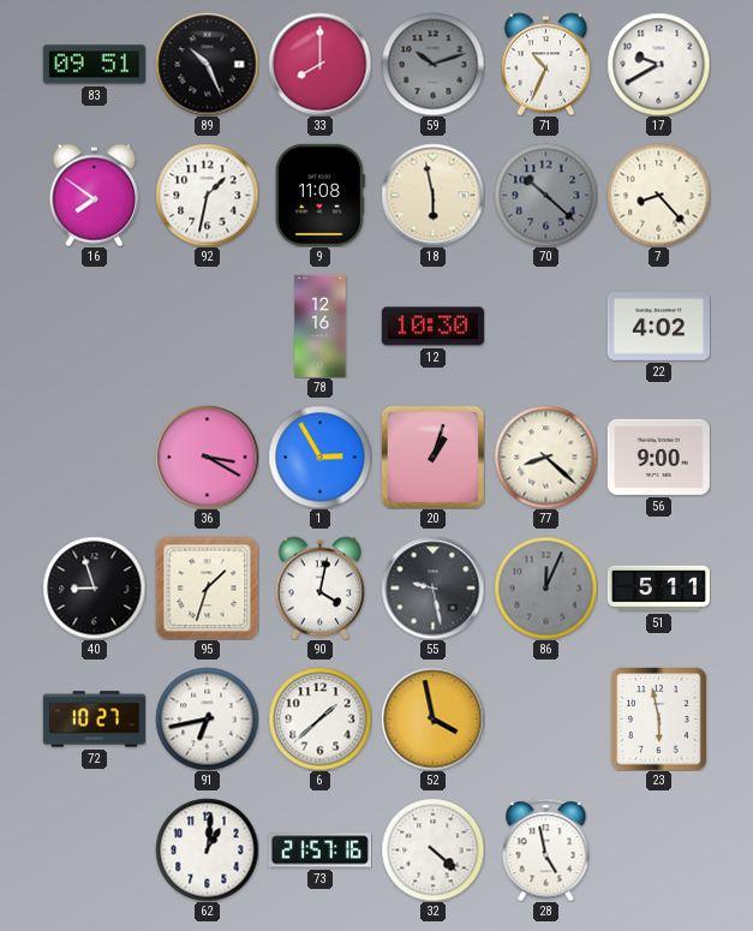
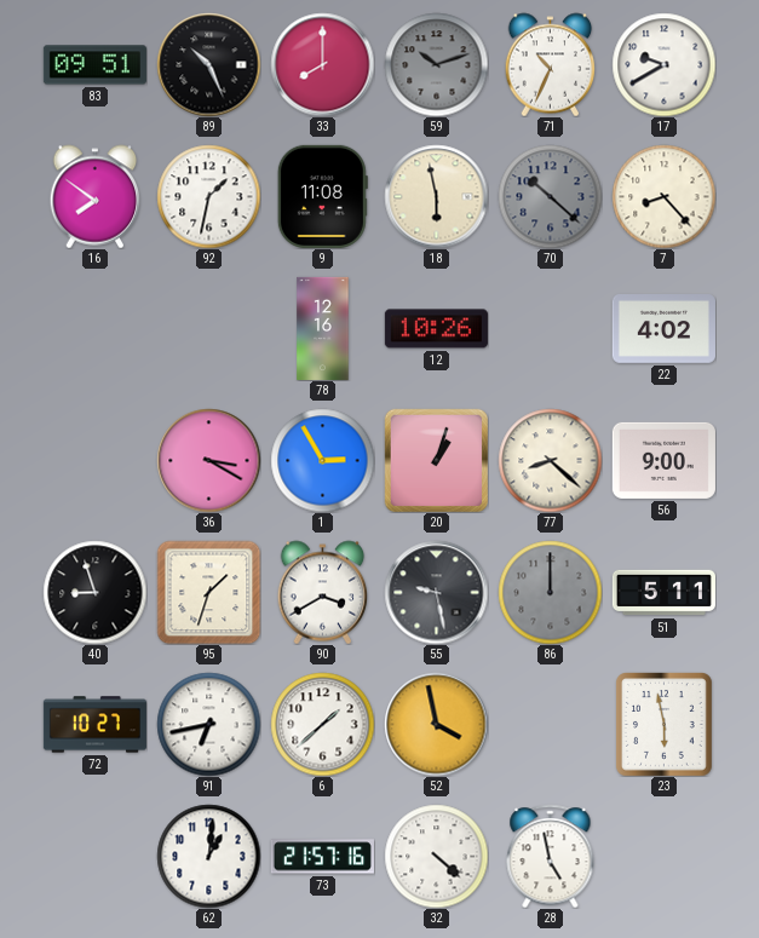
12: 10:30 -> 10:26
90: 4:02 -> 3:40
86: 12:04 -> 12:00
